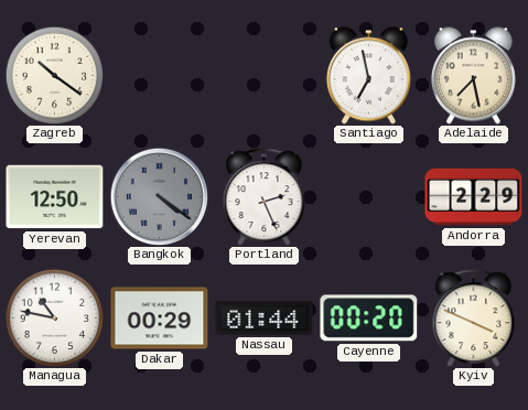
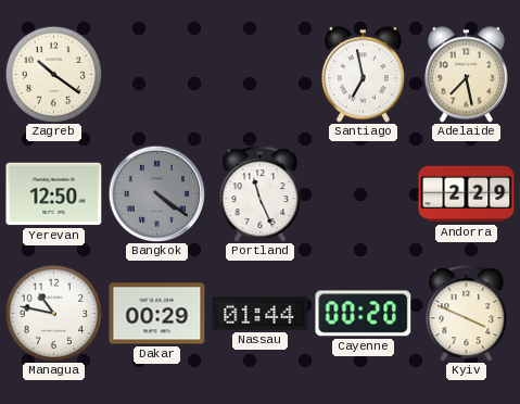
Portland: 2:26 -> 11:26
